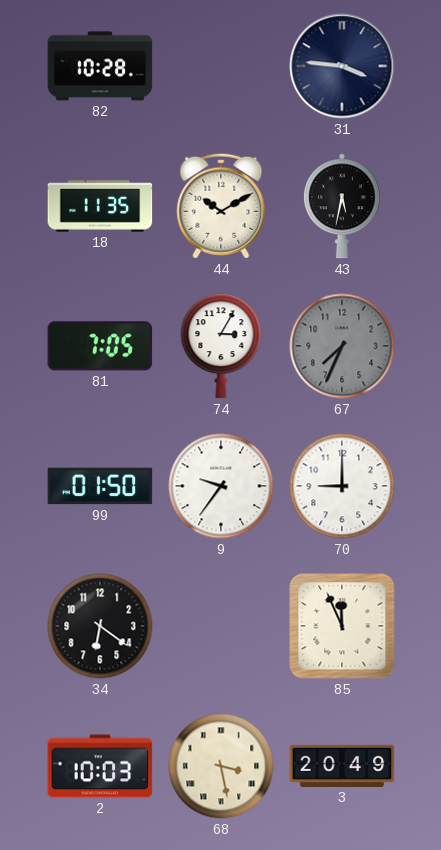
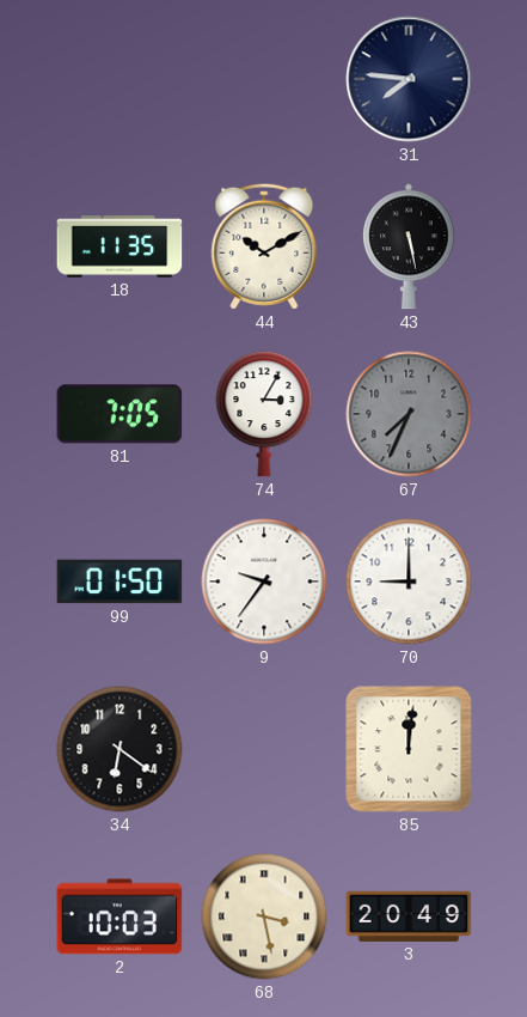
82: 10:28 -> none
31: 3:46 -> 7:46
43: 5:32 -> 5:28
85: 11:56 -> 12:01
